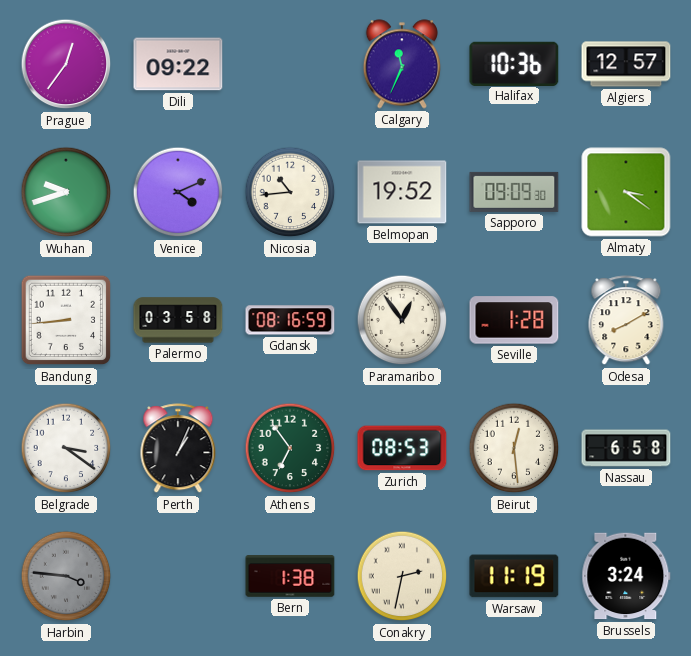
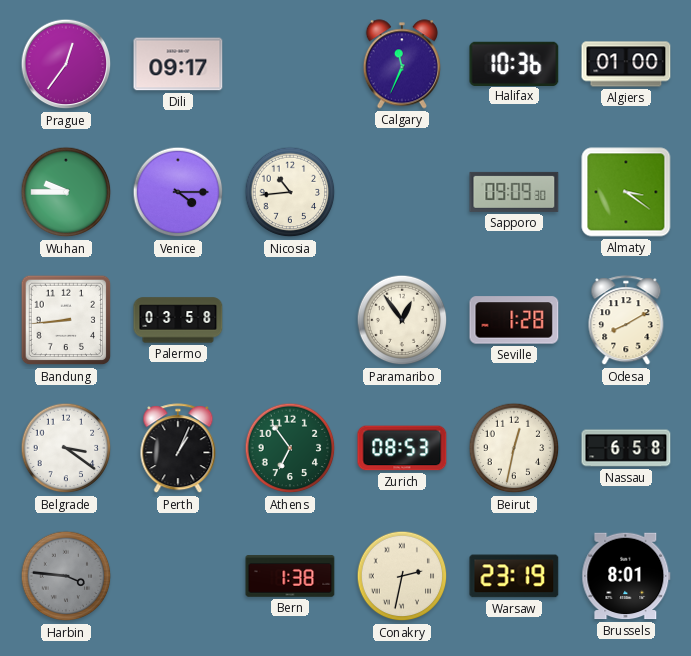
Dili: 09:22 -> 09:17
Algiers: 12:57 -> 01:00
Wuhan: 9:42 -> 9:45
Venice: 4:11 -> 4:15
Belmopan: 19:52 -> none
Gdansk: 08:16 -> none
Beirut: 12:29 -> 12:32
Warsaw: 11:19 -> 23:19
Brussels: 3:24 -> 8:01
